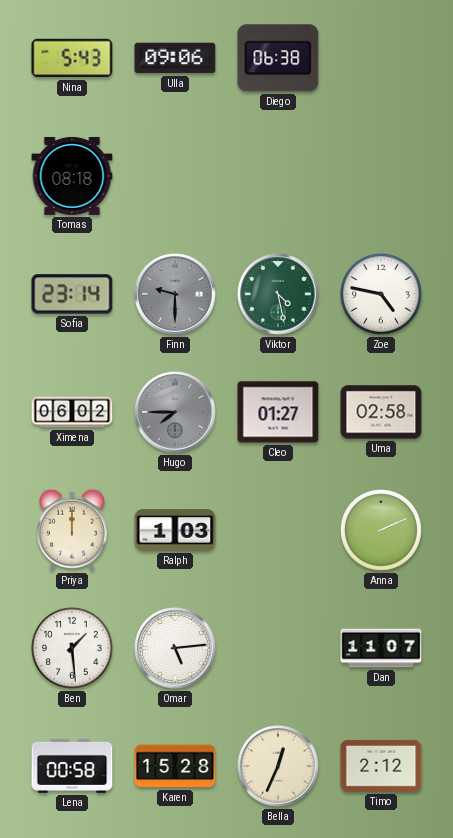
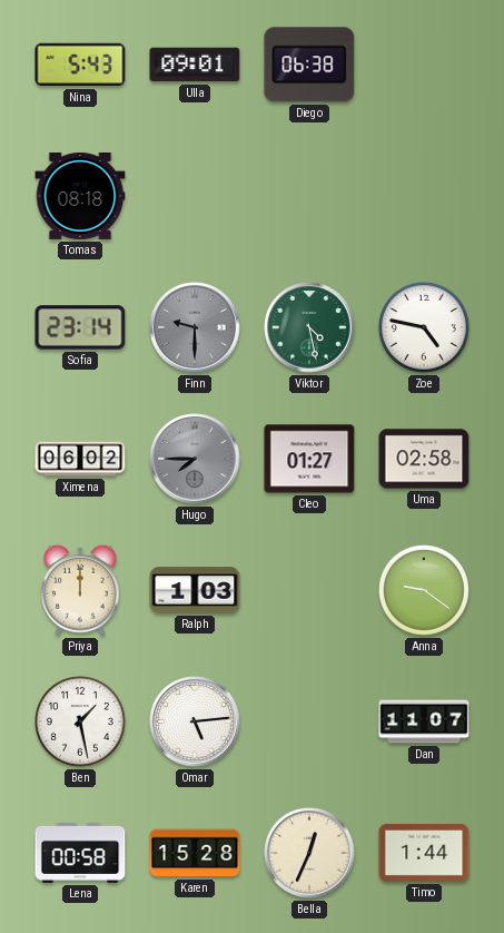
Ulla: 09:06 -> 09:01
Anna: 2:11 -> 9:21
Ben: 1:29 -> 1:28
Timo: 2:12 -> 1:44
